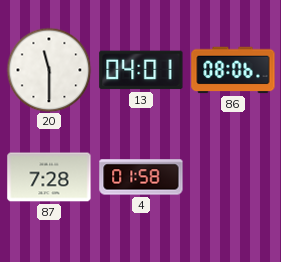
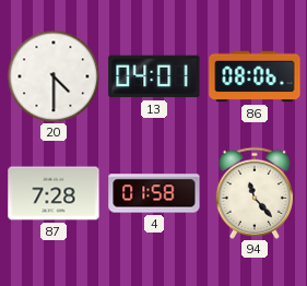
20: 11:30 -> 4:30
94: none -> 11:23
